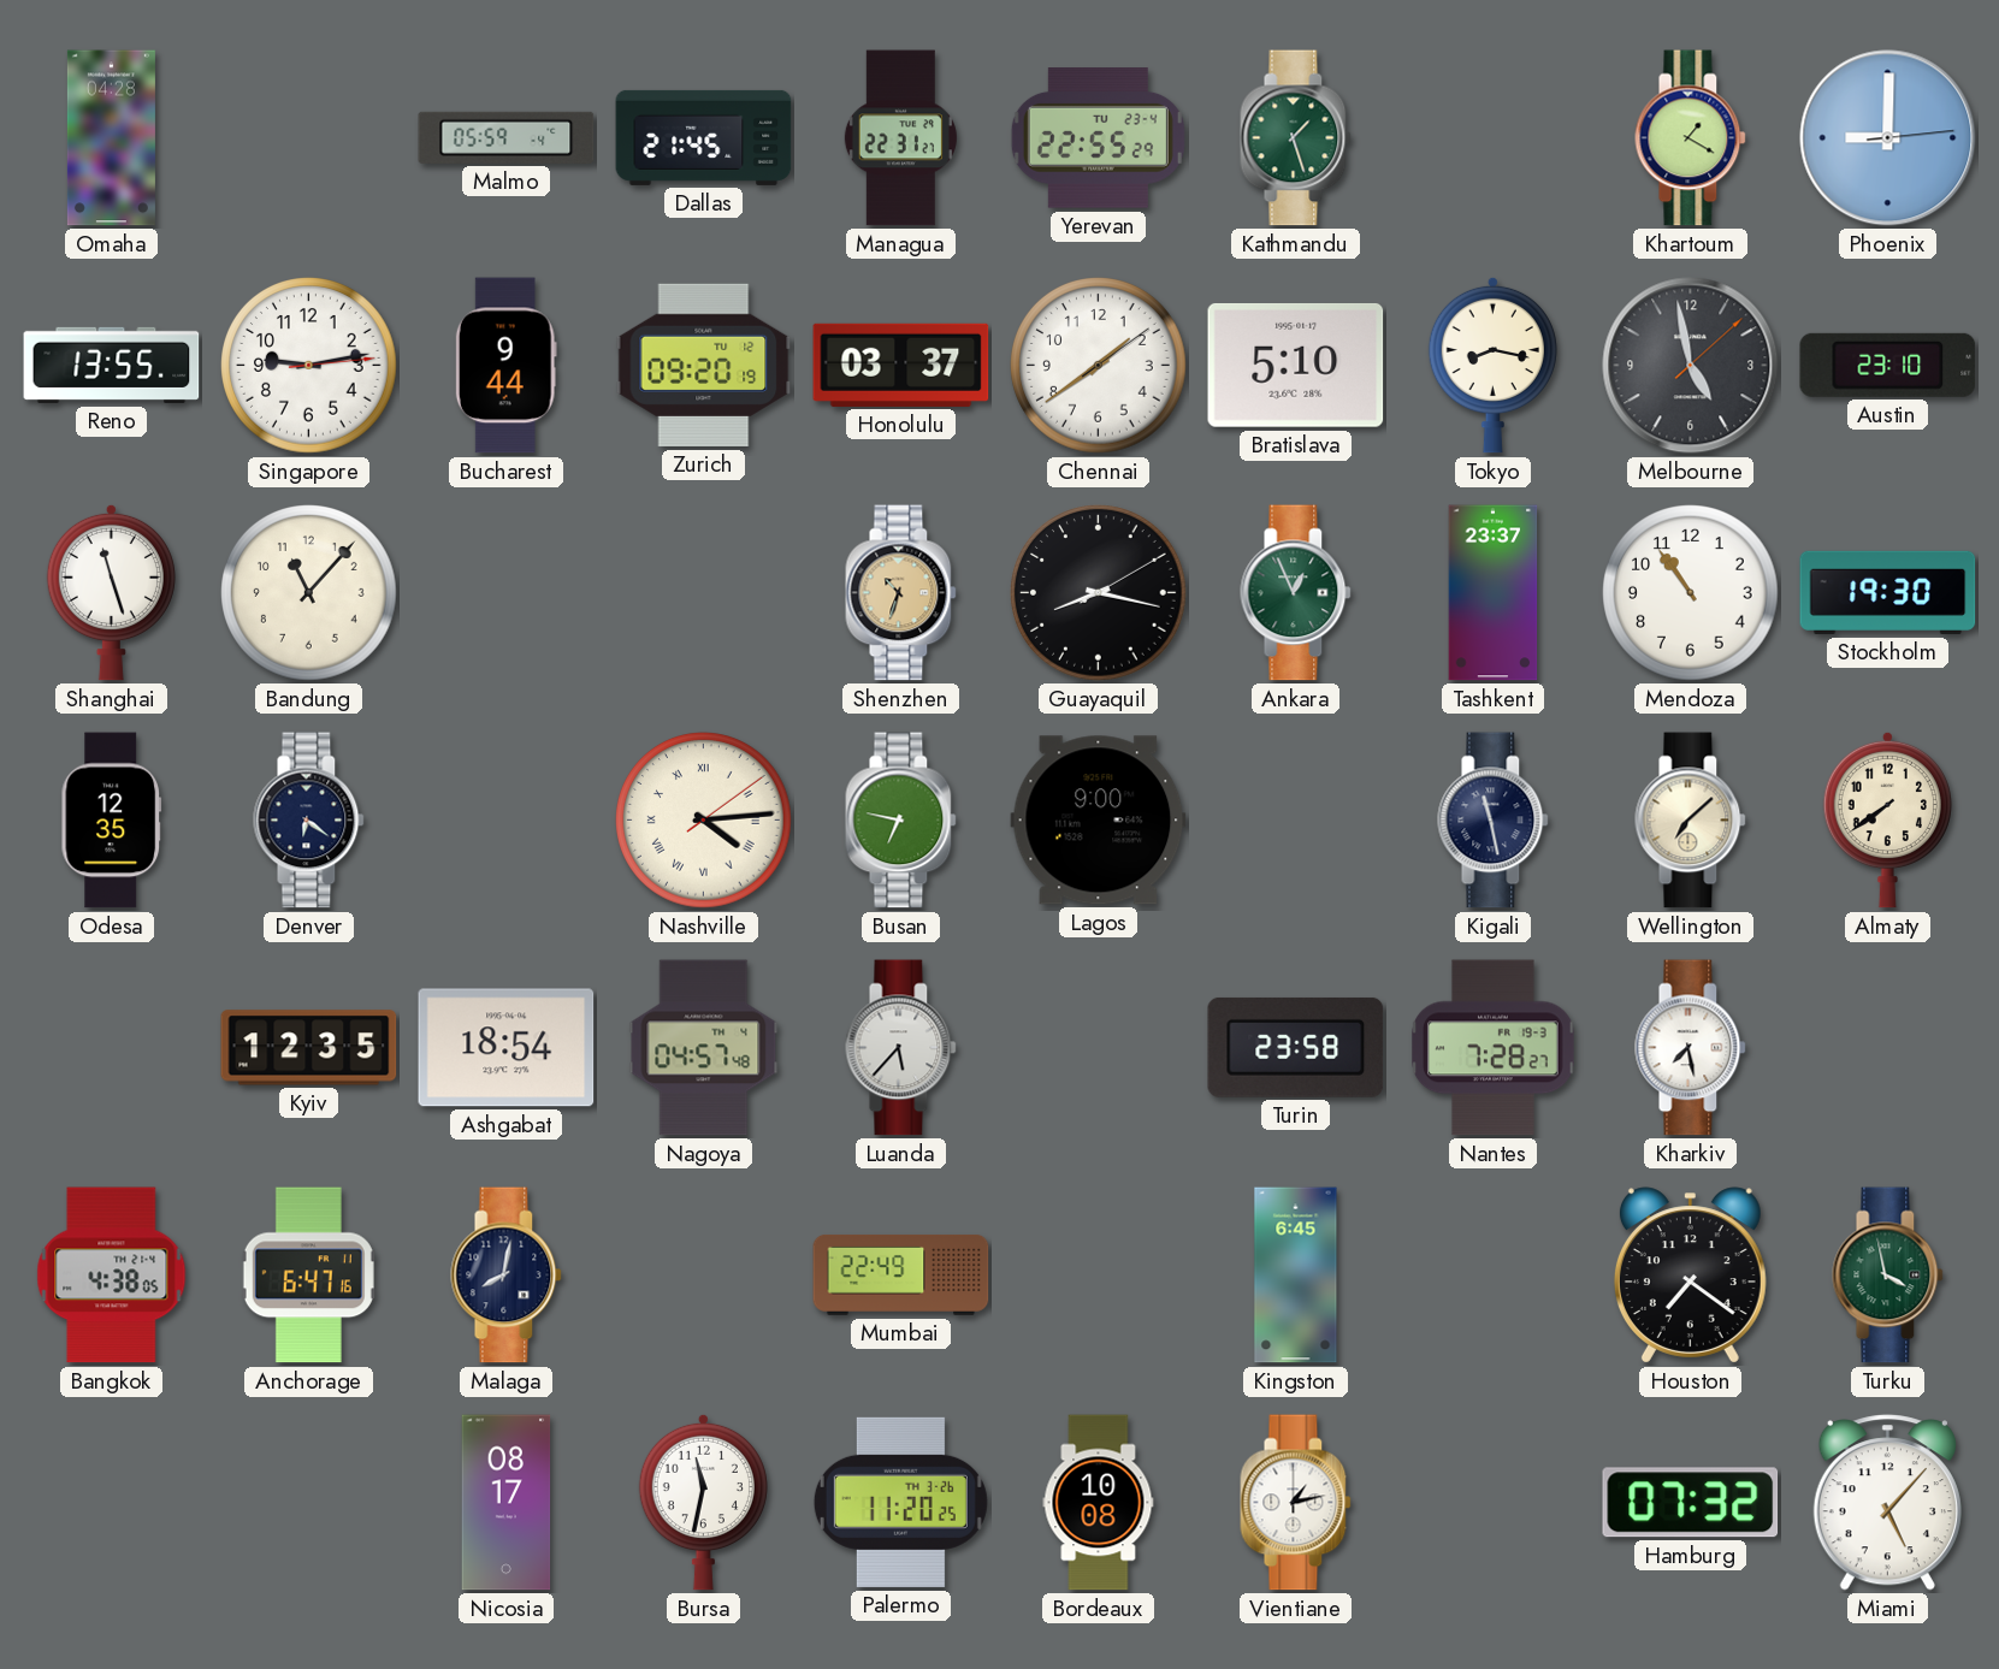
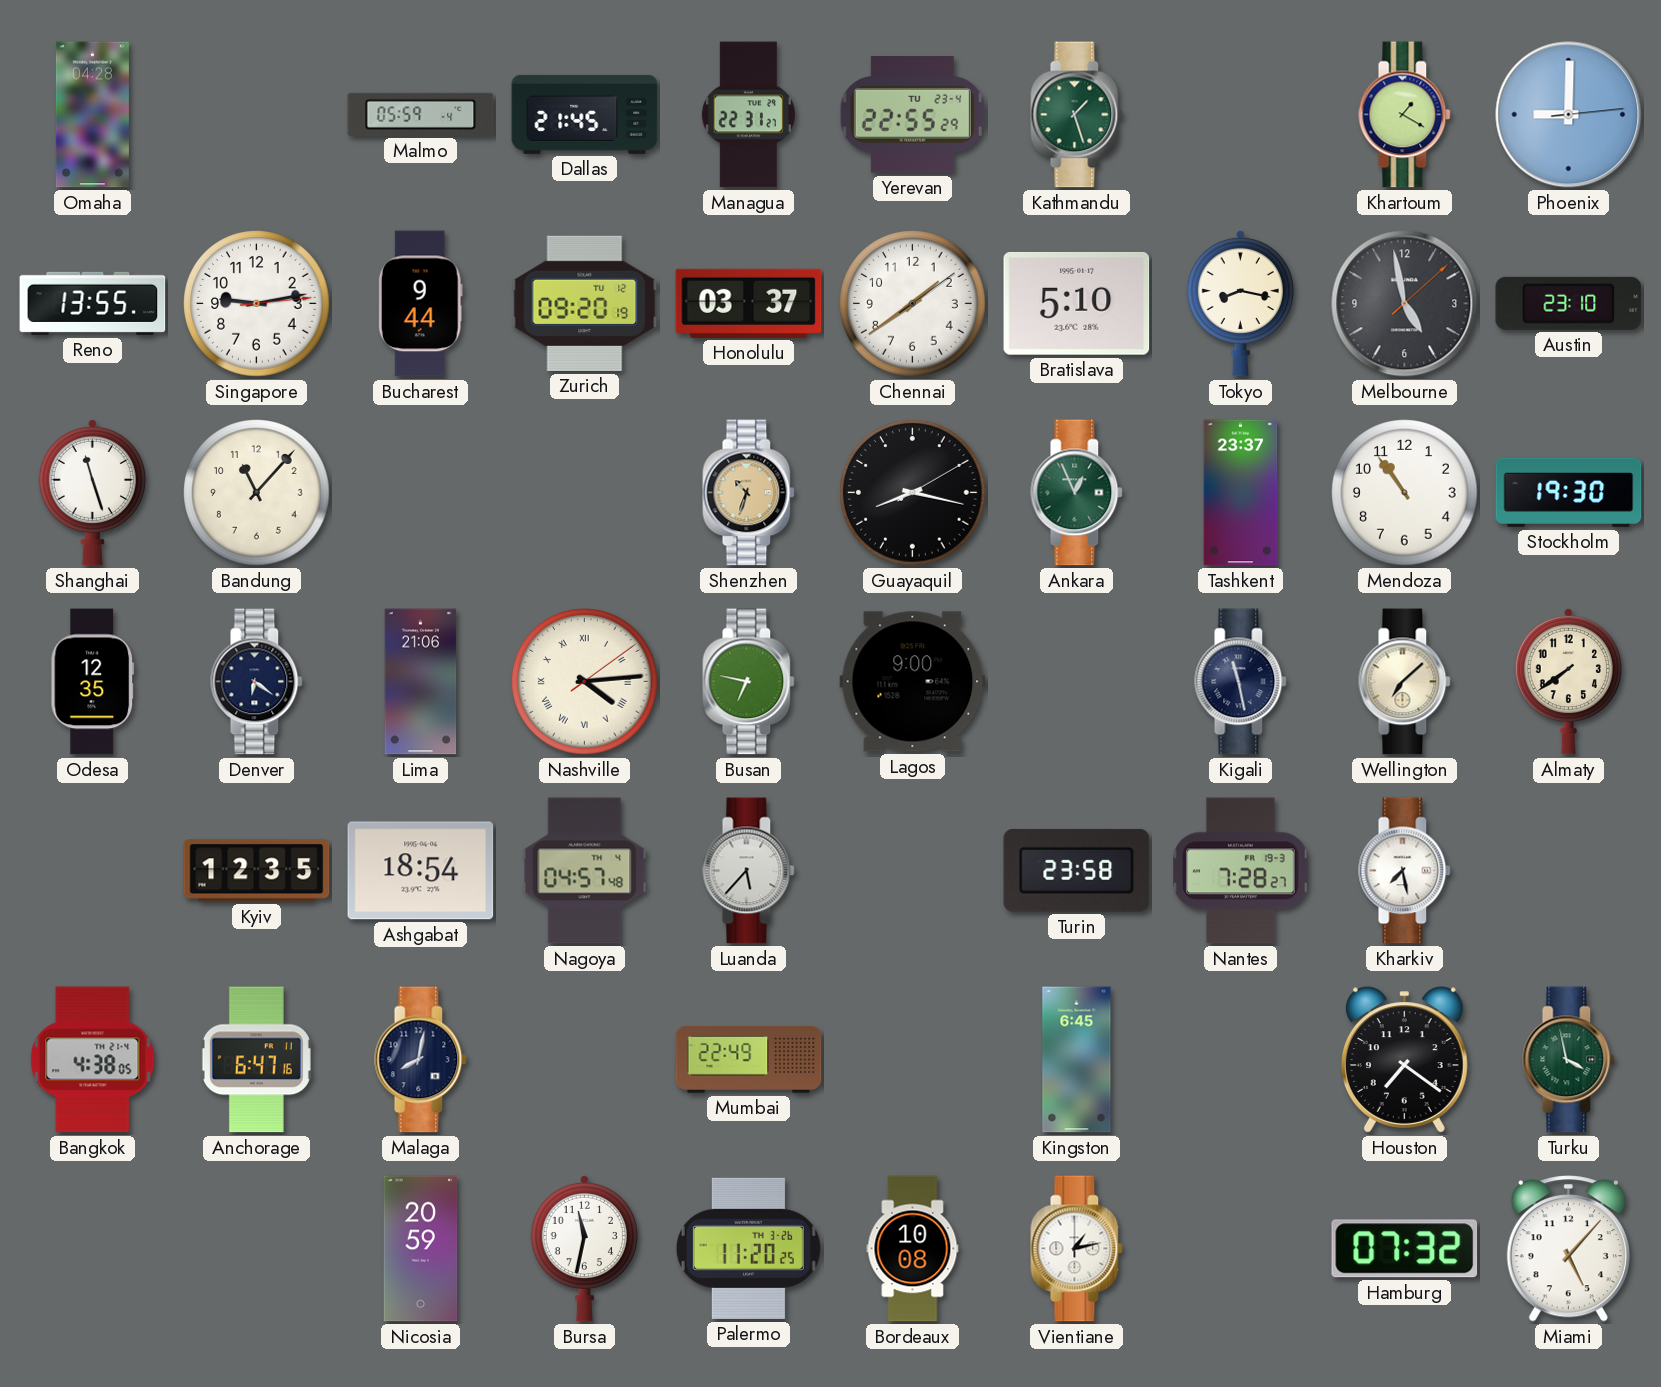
Lima: none -> 21:06
Nicosia: 08:17 -> 20:59
